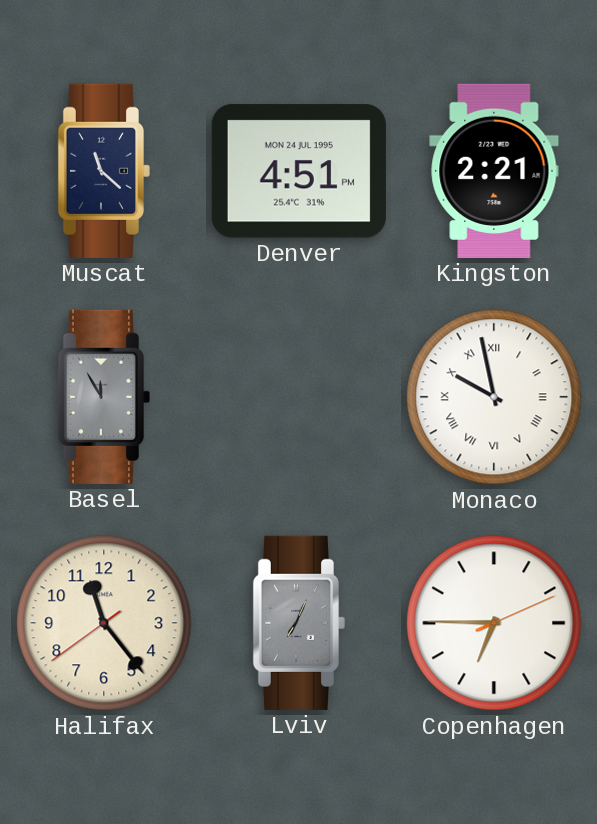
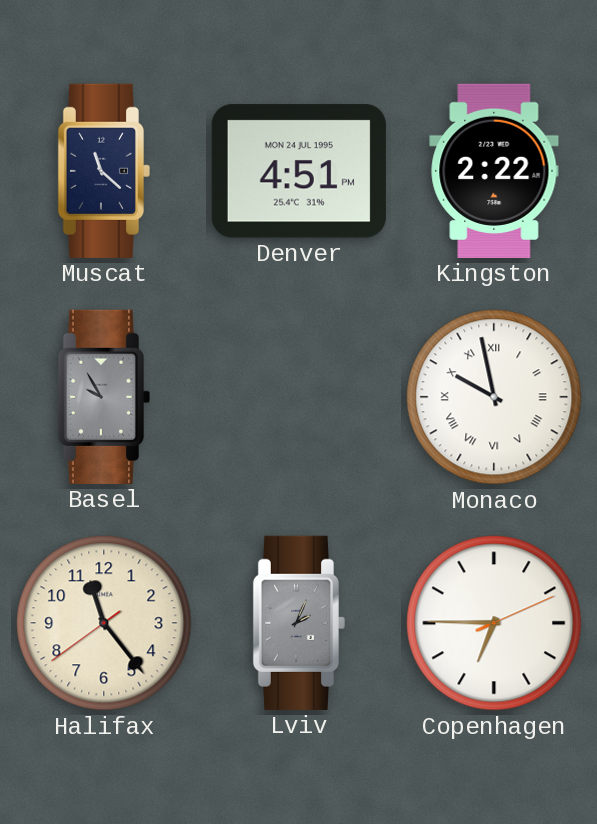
Kingston: 2:21 -> 2:22
Basel: 11:55 -> 9:55
Lviv: 7:04 -> 2:04
